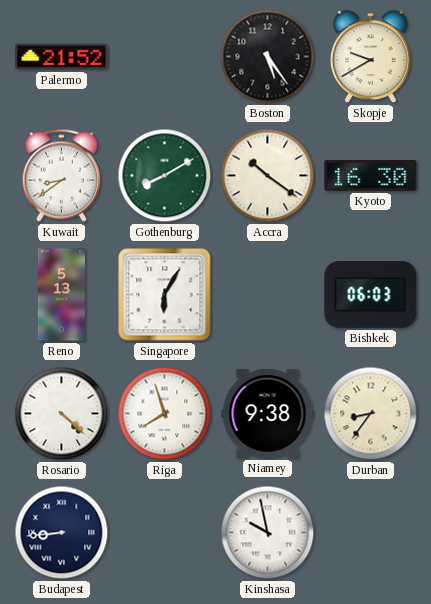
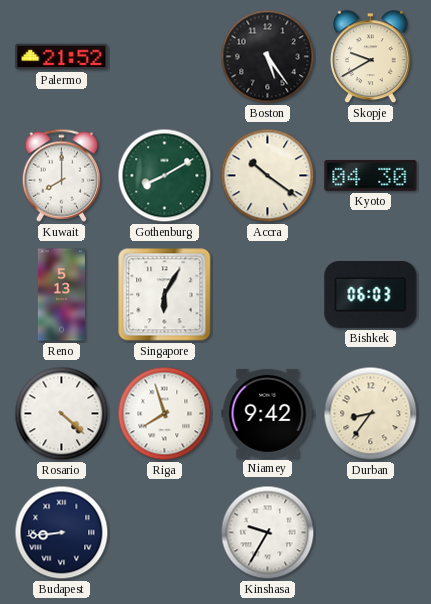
Kuwait: 8:39 -> 8:00
Kyoto: 16:30 -> 04:30
Niamey: 9:38 -> 9:42
Kinshasa: 9:58 -> 9:35
